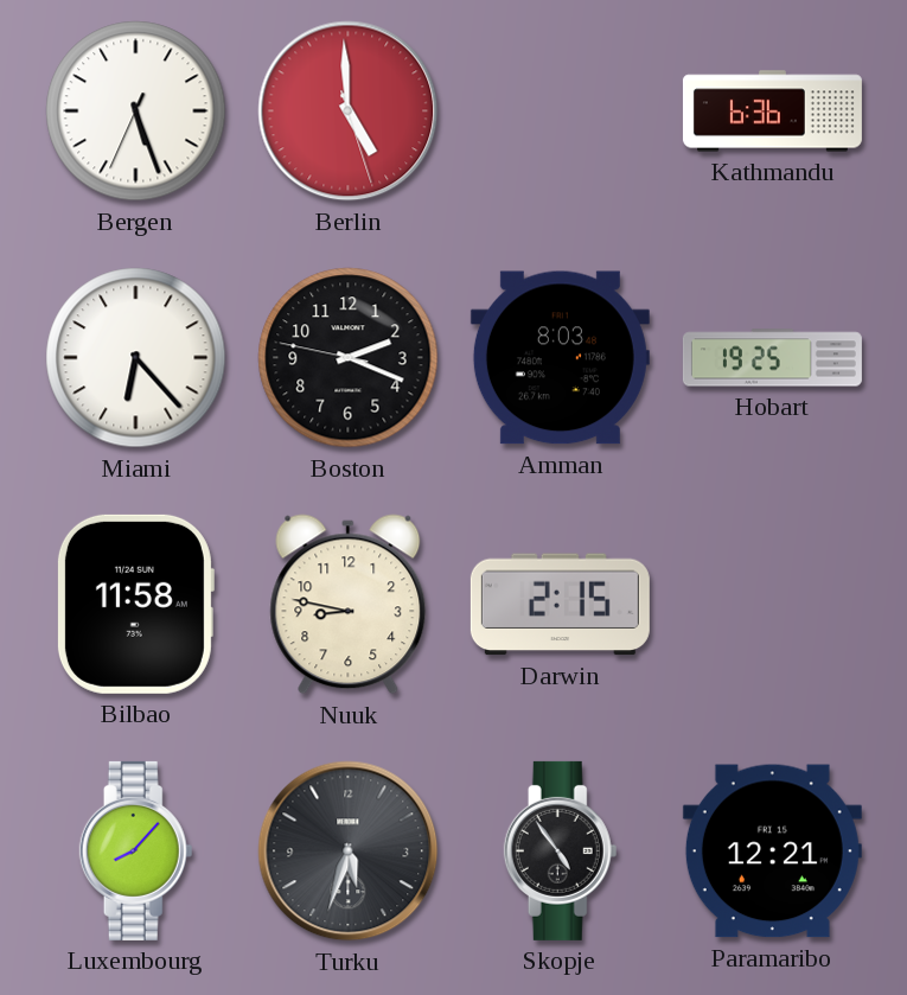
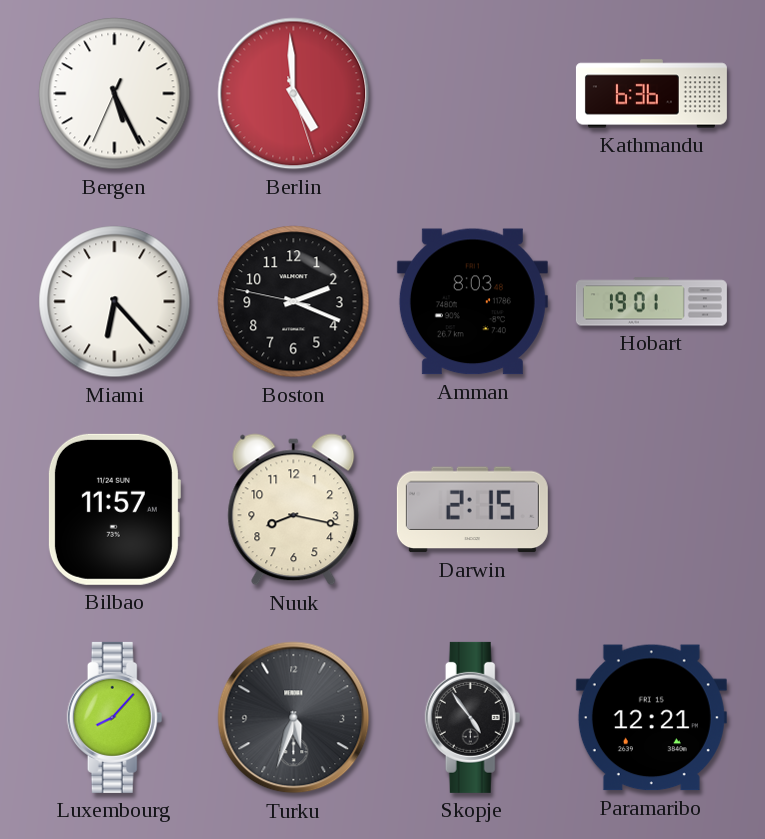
Bergen: 5:26 -> 5:25
Hobart: 19:25 -> 19:01
Bilbao: 11:58 -> 11:57
Nuuk: 8:47 -> 8:17
